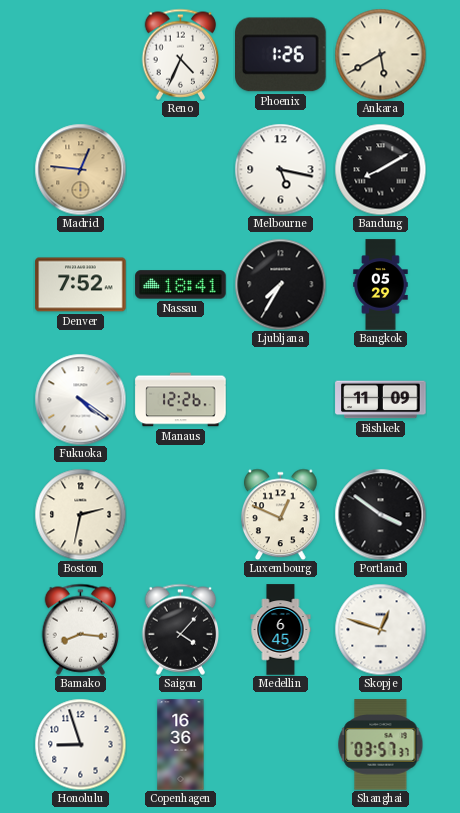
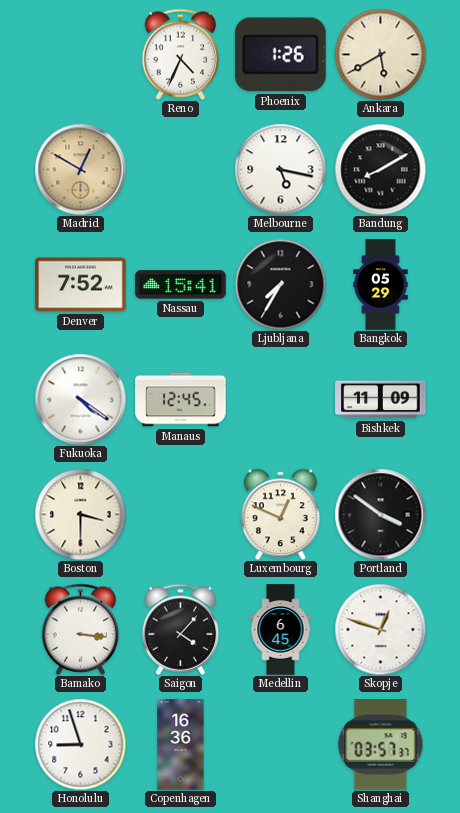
Madrid: 12:46 -> 12:50
Nassau: 18:41 -> 15:41
Manaus: 12:26 -> 12:45
Boston: 2:32 -> 3:30
Bamako: 8:16 -> 3:16
